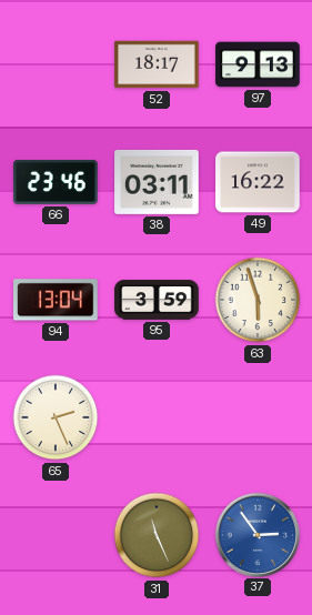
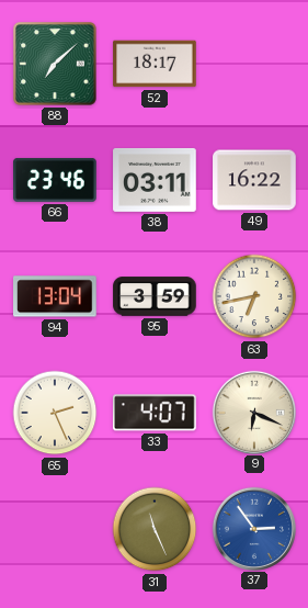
88: none -> 7:08
97: 9:13 -> none
63: 5:57 -> 6:43
33: none -> 4:07
9: none -> 6:19
